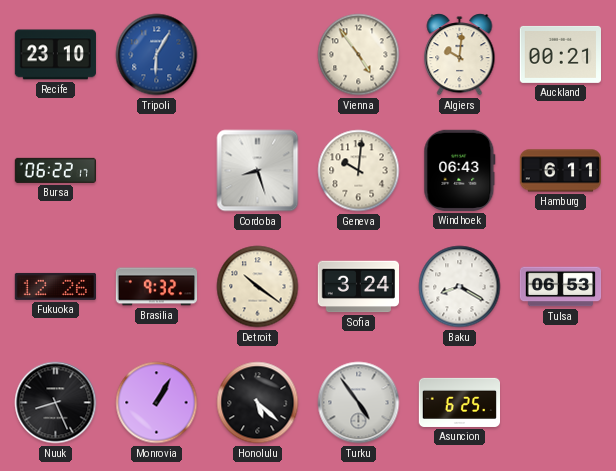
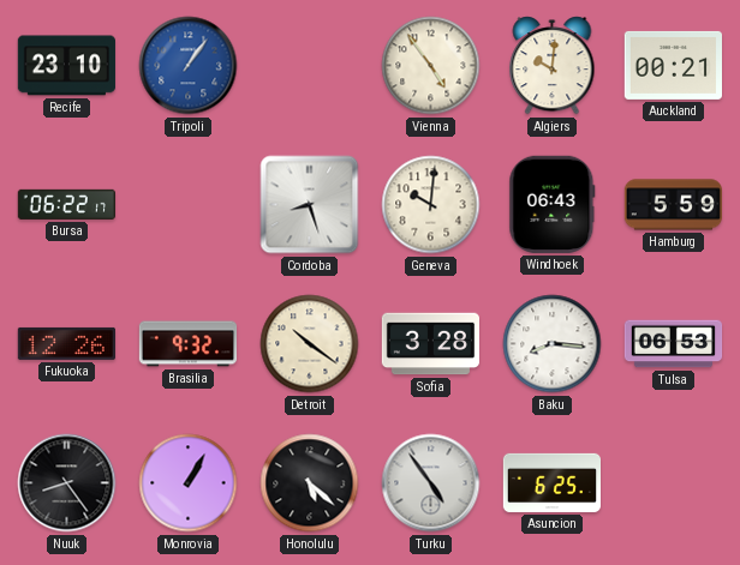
Tripoli: 6:05 -> 1:06
Hamburg: 6:11 -> 5:59
Sofia: 3:24 -> 3:28
Baku: 8:20 -> 8:16
Nuuk: 8:26 -> 8:24
